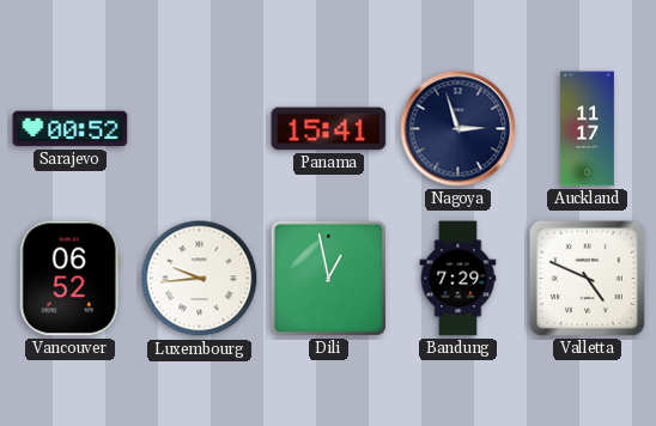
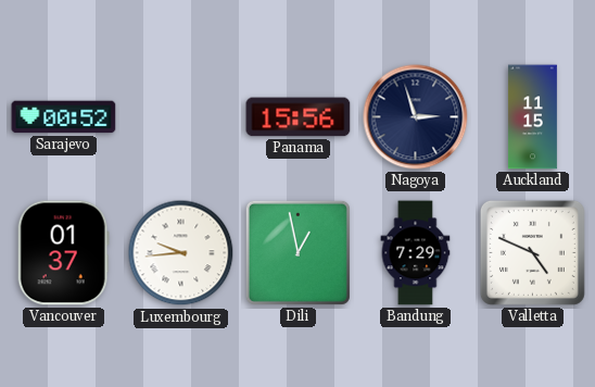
Panama: 15:41 -> 15:56
Auckland: 11:17 -> 11:15
Vancouver: 06:52 -> 01:37
